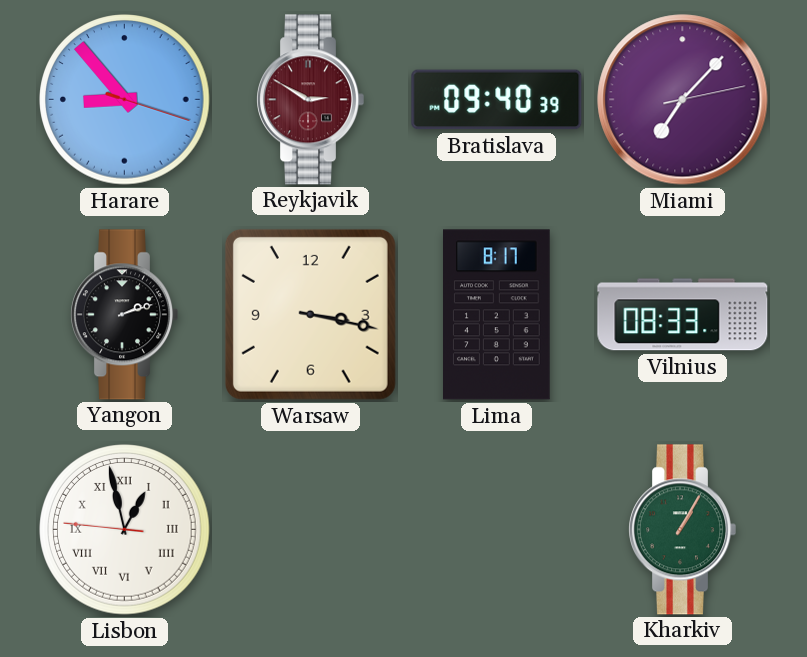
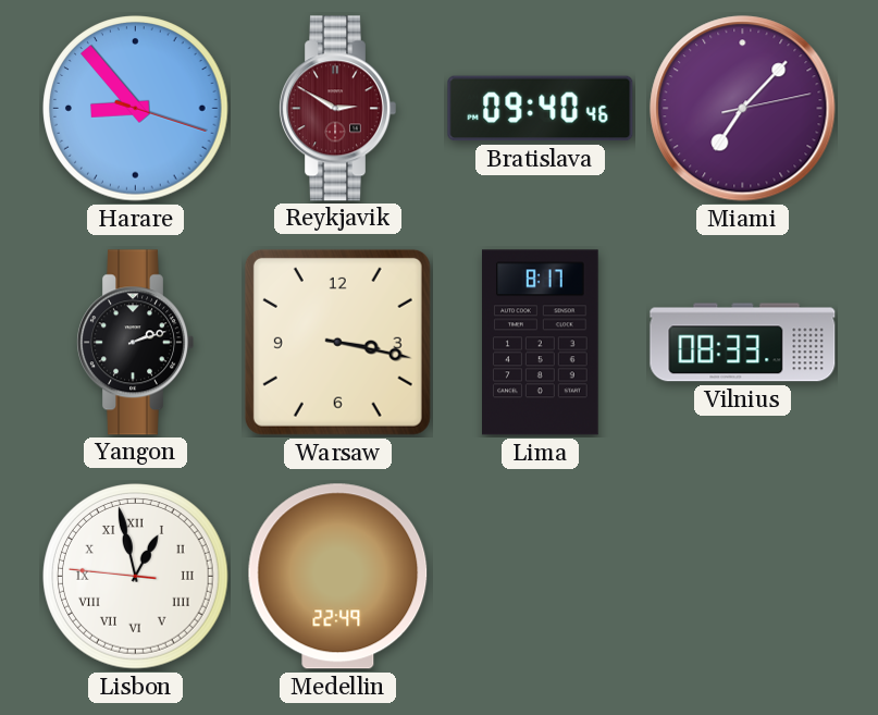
Bratislava: 09:40:39 -> 09:40:46
Medellin: none -> 22:49
Kharkiv: 1:05 -> none
